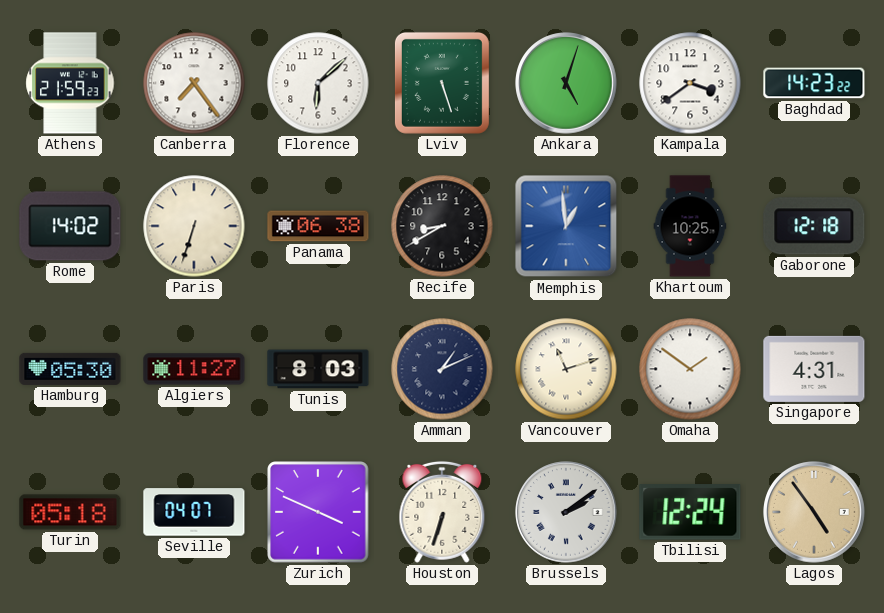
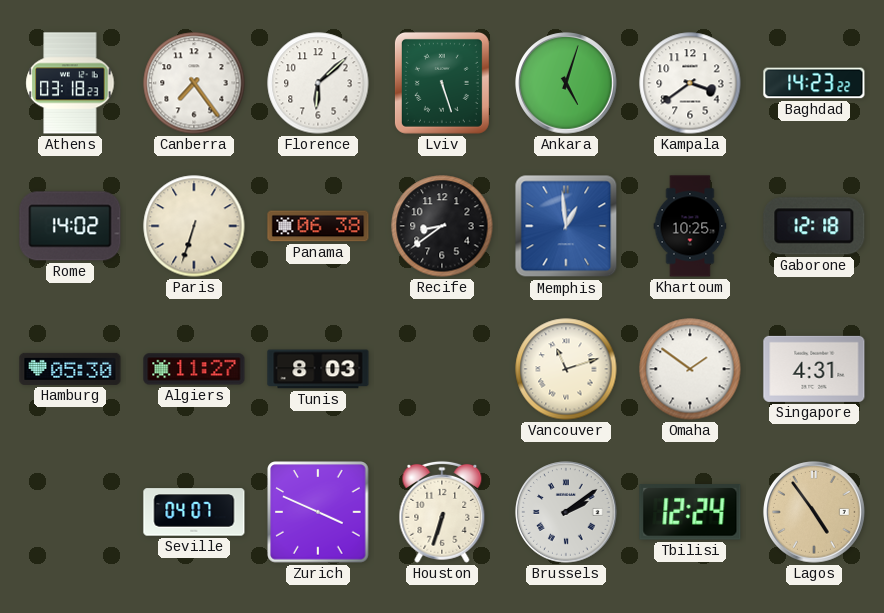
Athens: 21:59 -> 03:18
Recife: 8:40 -> 8:39
Amman: 1:11 -> none
Turin: 05:18 -> none
